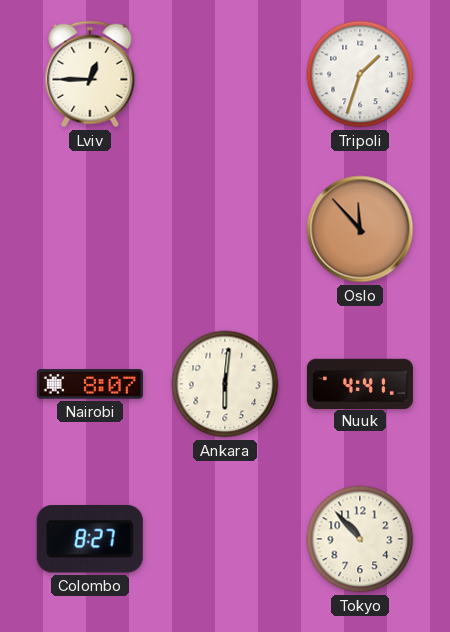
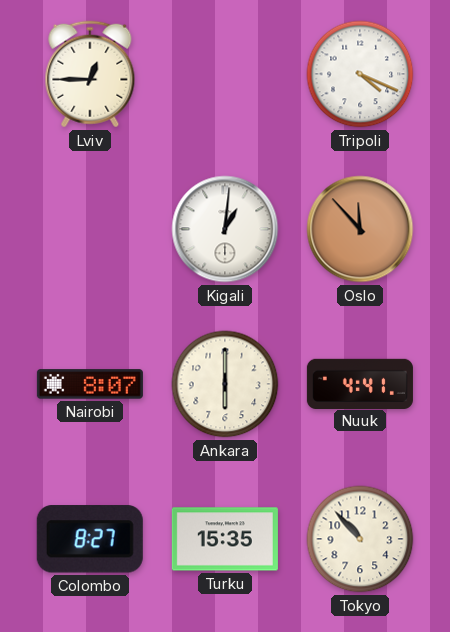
Tripoli: 1:33 -> 4:19
Kigali: none -> 1:01
Ankara: 6:01 -> 6:00
Turku: none -> 15:35
